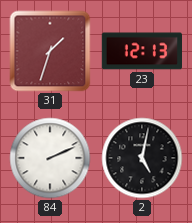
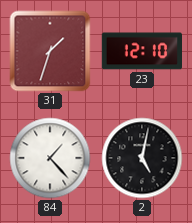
23: 12:13 -> 12:10
84: 2:11 -> 1:23
